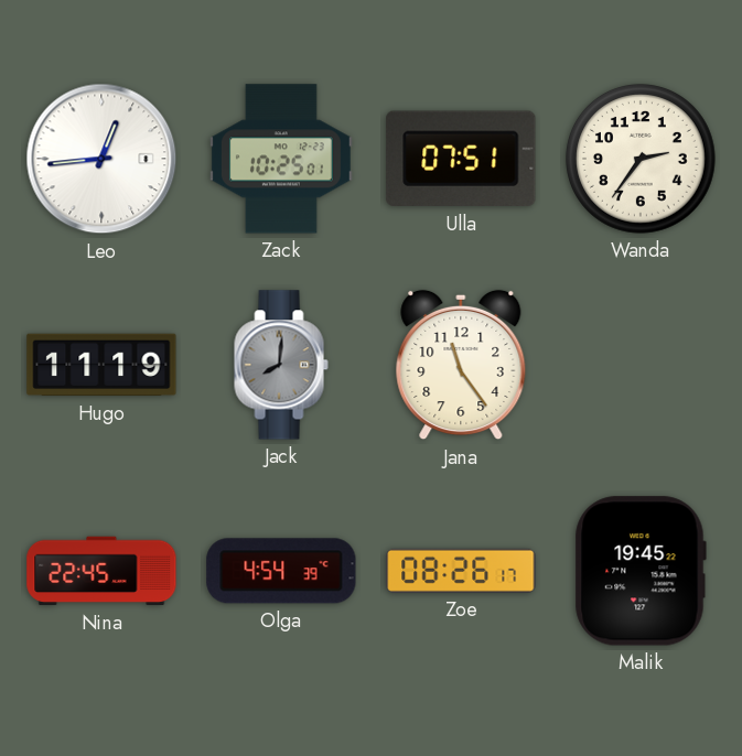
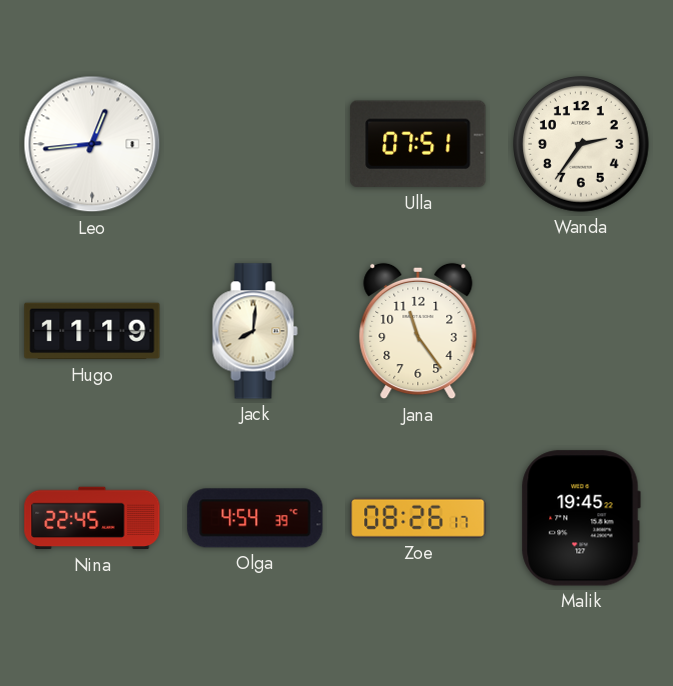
Zack: 10:25 -> none
Jack dial: grey -> cream
